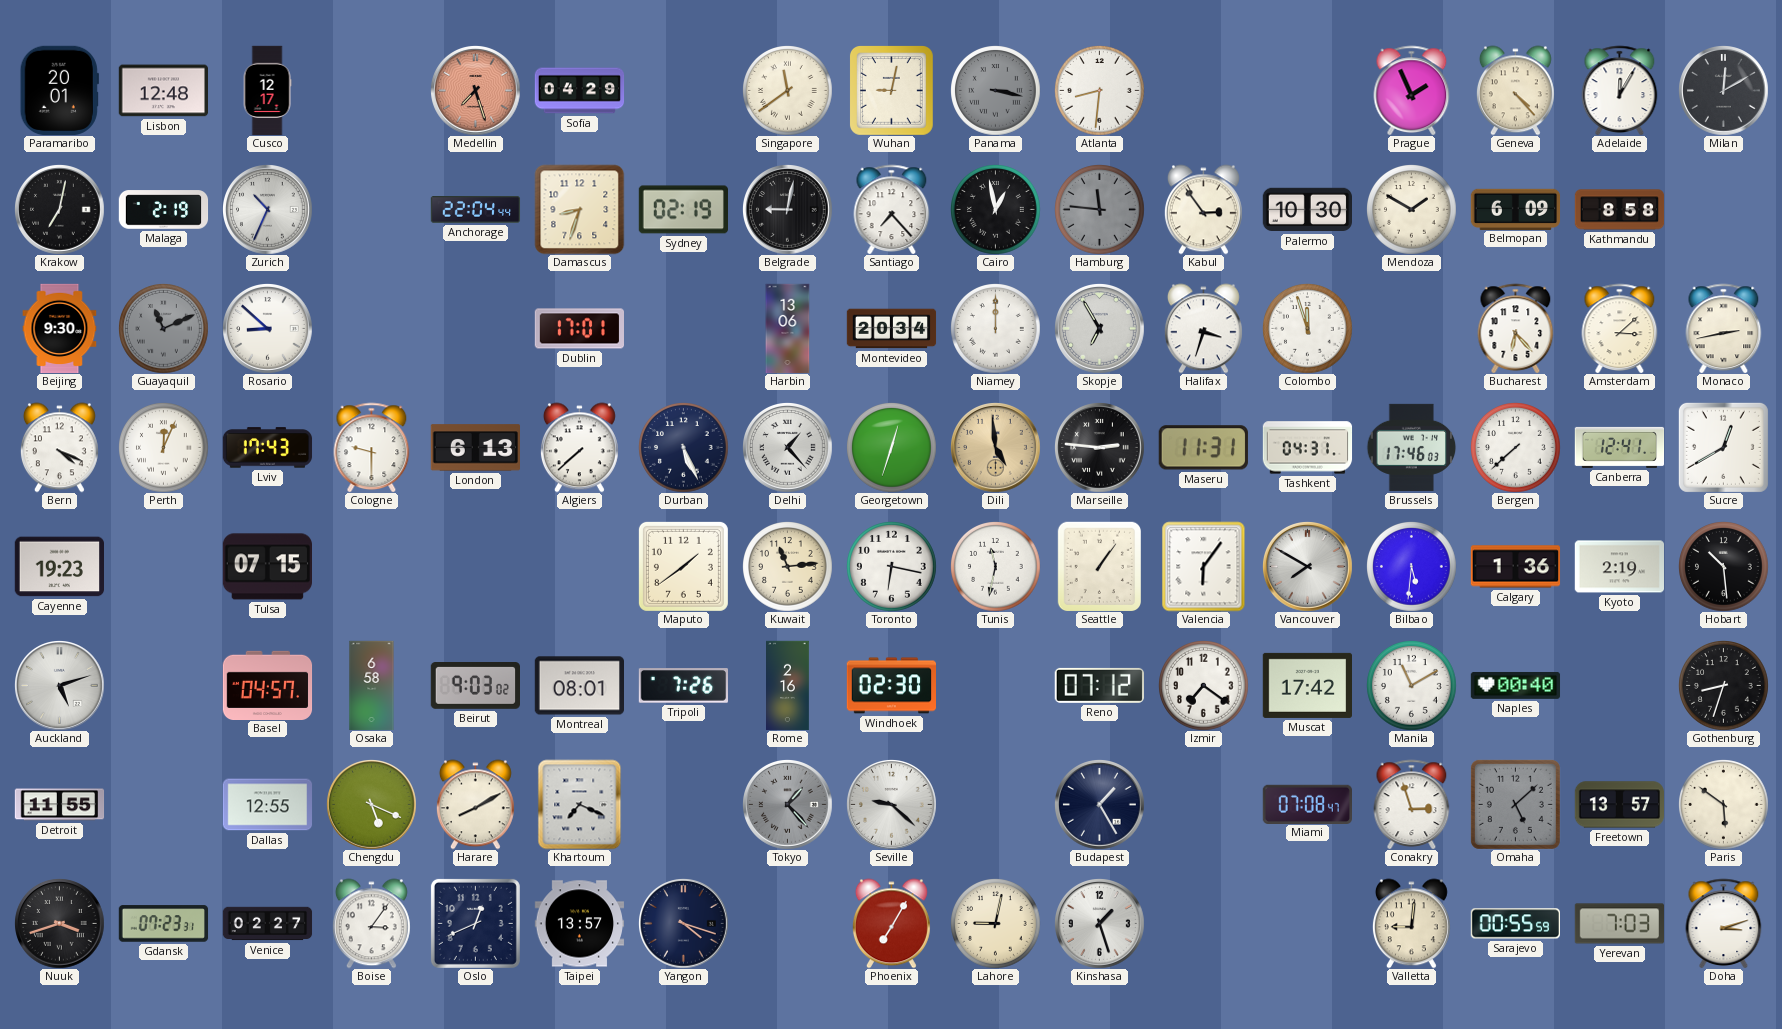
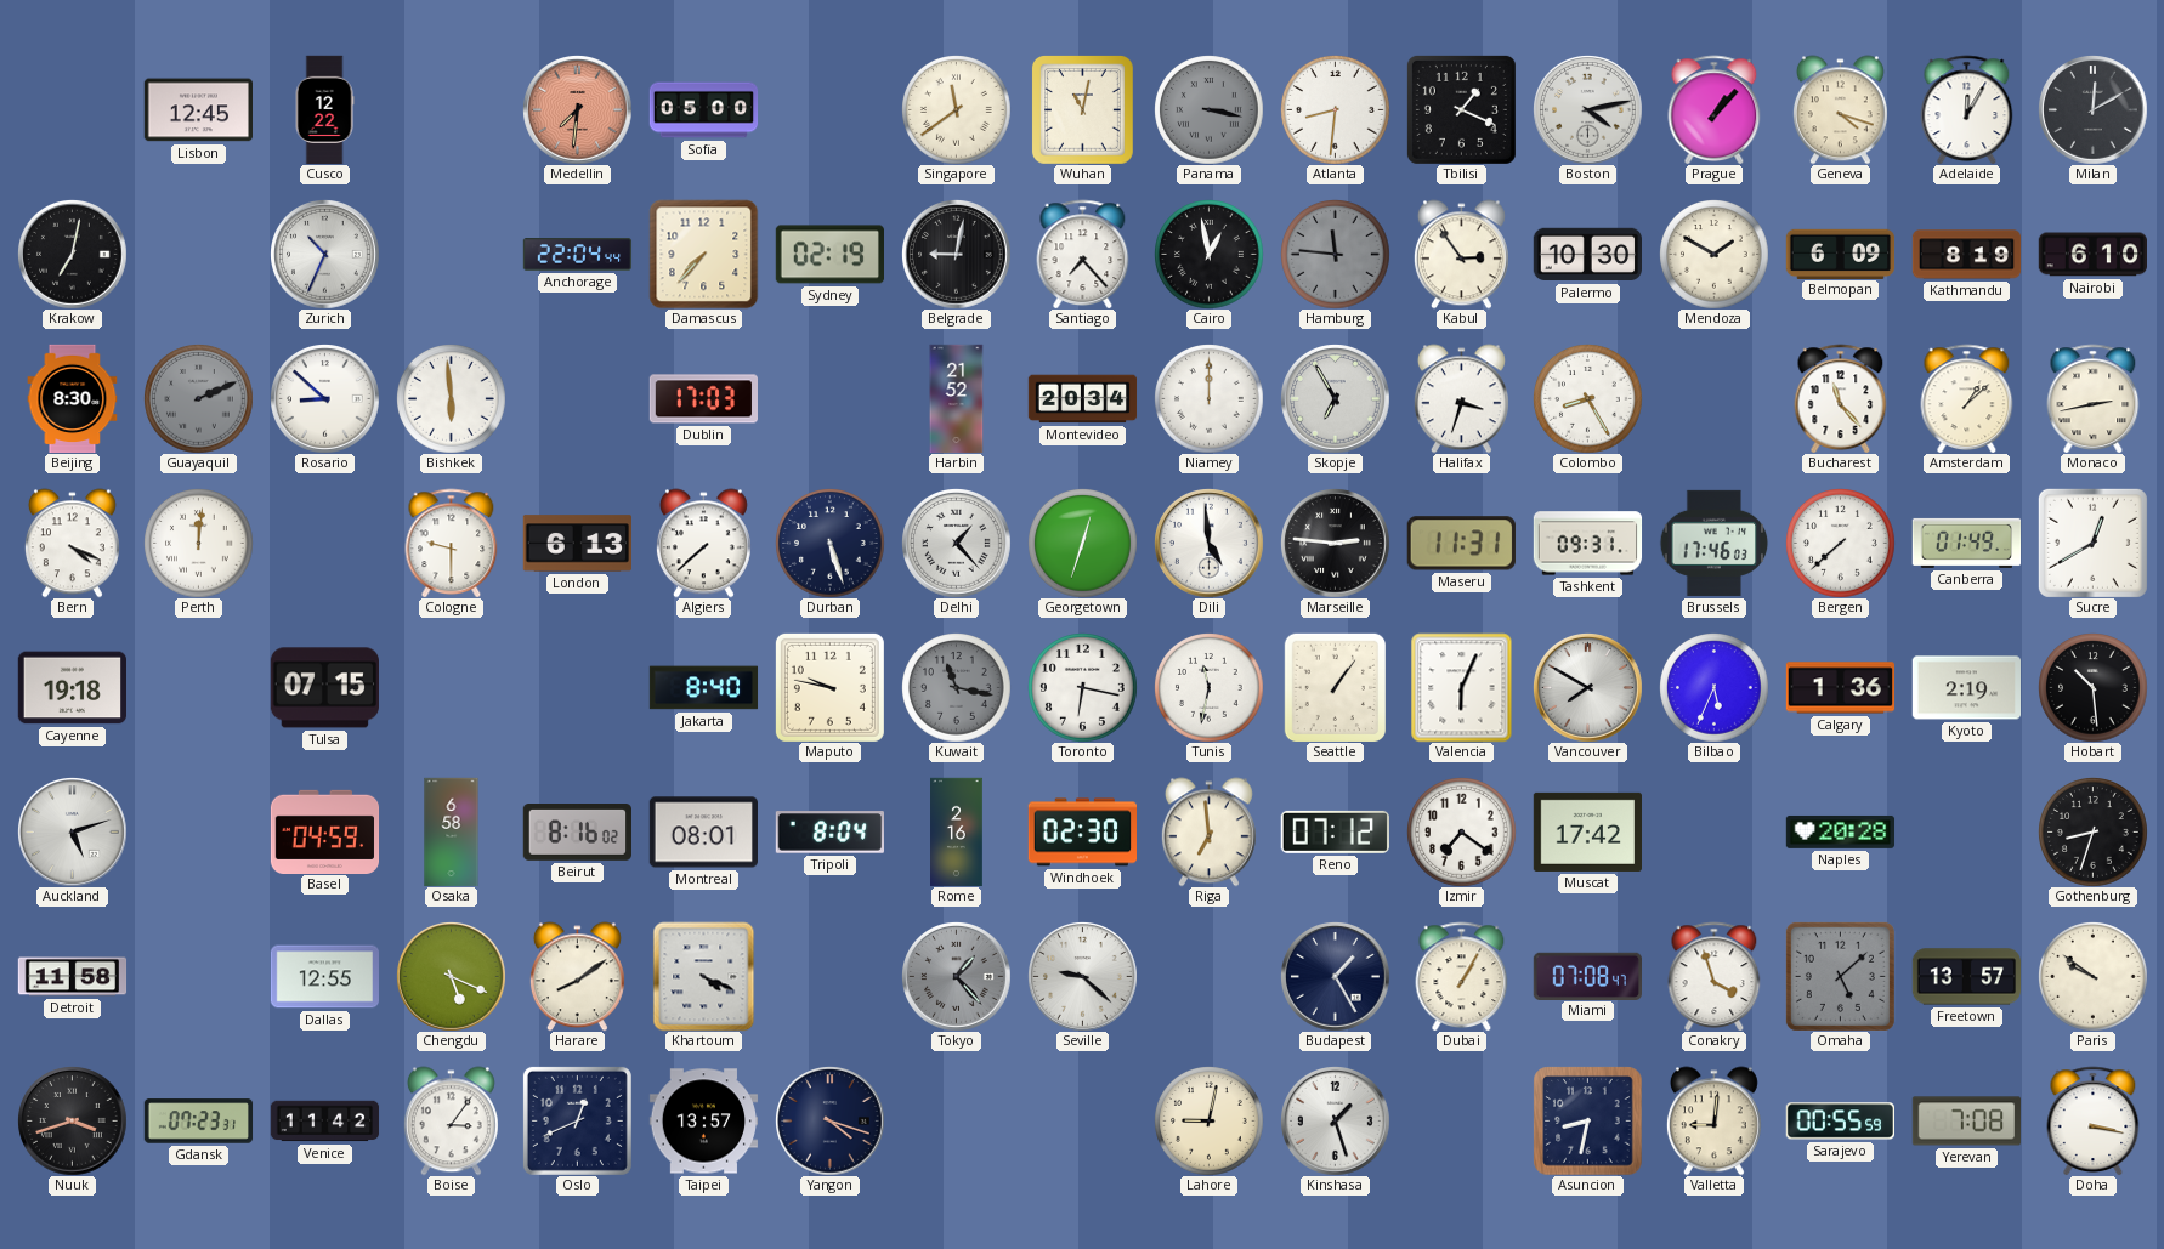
Paramaribo: 20:01 -> none
Lisbon: 12:48 -> 12:45
Cusco: 12:17 -> 12:22
Medellin: 7:27 -> 7:31
Sofia: 04:29 -> 05:00
Wuhan: 9:02 -> 11:02
Tbilisi: none -> 1:19
Boston: none -> 4:13
Prague: 1:56 -> 1:07
Geneva: 4:23 -> 4:18
Malaga: 2:19 -> none
Damascus: 8:33 -> 7:37
Kathmandu: 8:58 -> 8:19
Nairobi: none -> 6:10
Beijing: 9:30 -> 8:30
Guayaquil: 11:11 -> 2:11
Bishkek: none -> 5:59
Dublin: 17:01 -> 17:03
Harbin: 13:06 -> 21:52
Colombo: 11:57 -> 8:25
Bucharest: 6:23 -> 11:23
Amsterdam: 3:08 -> 1:08
Perth: 12:04 -> 12:01
Lviv: 17:43 -> none
Durban: 5:26 -> 5:27
Dili dial: champagne -> white
Tashkent: 04:31 -> 09:31
Canberra: 12:41 -> 01:49
Cayenne: 19:23 -> 19:18
Jakarta: none -> 8:40
Maputo: 1:39 -> 9:47
Kuwait: 11:14 -> 11:17
Kuwait dial: cream -> grey
Valencia: 6:06 -> 6:04
Bilbao: 5:31 -> 5:34
Basel: 04:57 -> 04:59
Beirut: 9:03 -> 8:16
Tripoli: 7:26 -> 8:04
Riga: none -> 6:59
Manila: 11:10 -> none
Naples: 00:40 -> 20:28
Detroit: 11:55 -> 11:58
Harare: 8:10 -> 8:09
Khartoum: 7:19 -> 4:19
Dubai: none -> 1:05
Conakry: 2:57 -> 3:57
Paris: 5:51 -> 9:51
Venice: 02:27 -> 11:42
Phoenix: 7:05 -> none
Asuncion: none -> 8:32
Yerevan: 7:03 -> 7:08
Doha: 3:12 -> 3:17
